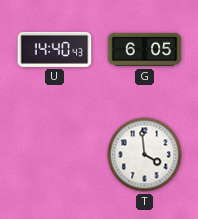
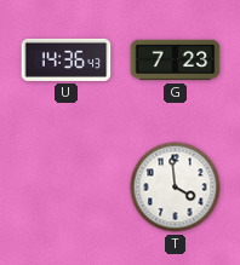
U: 14:40 -> 14:36
G: 6:05 -> 7:23
